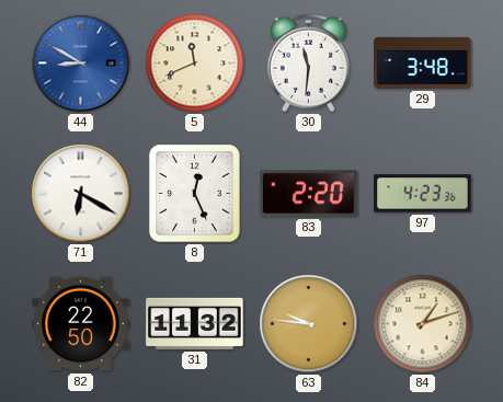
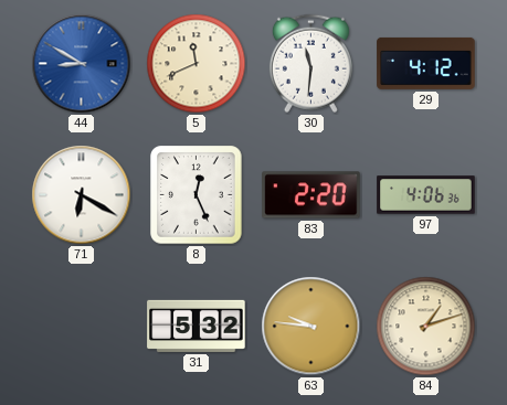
29: 3:48 -> 4:12
97: 4:23 -> 4:06
82: 22:50 -> none
31: 11:32 -> 5:32
